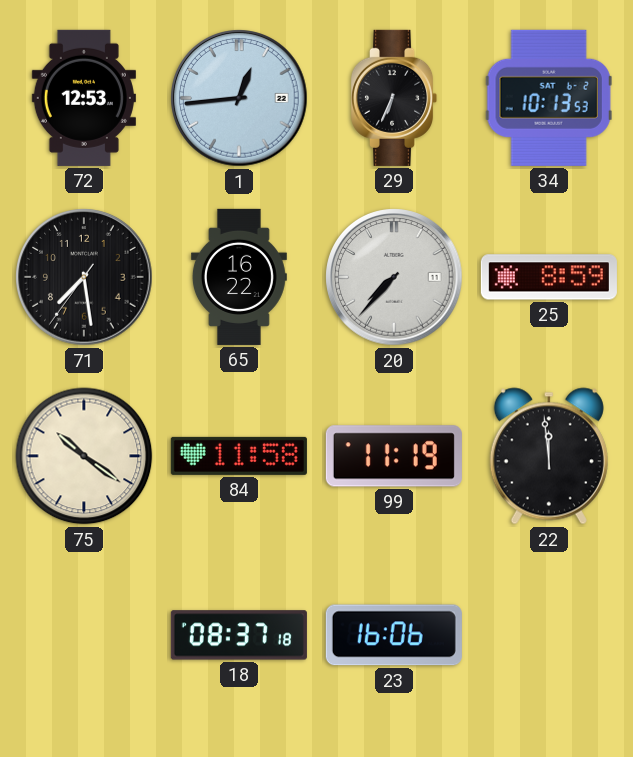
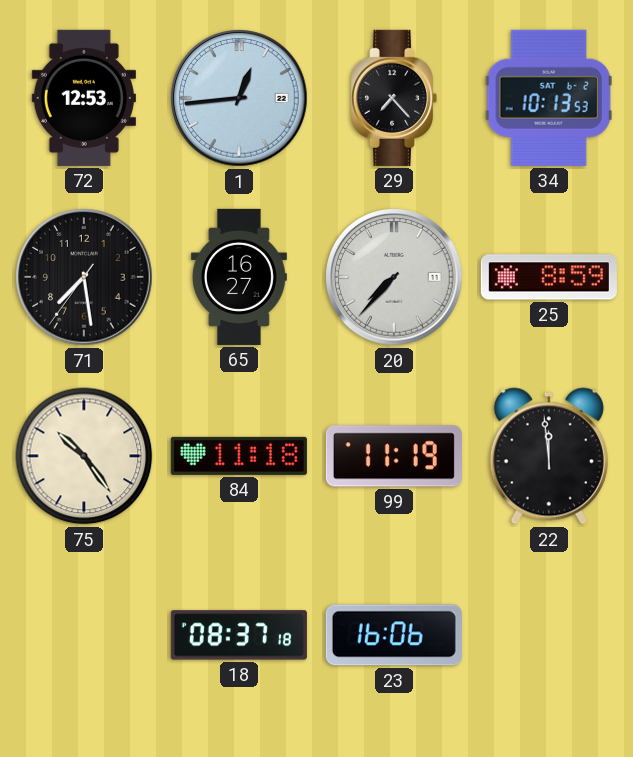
29: 6:34 -> 7:23
65: 16:22 -> 16:27
75: 10:21 -> 10:24
84: 11:58 -> 11:18
